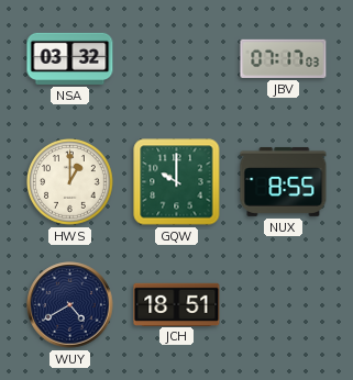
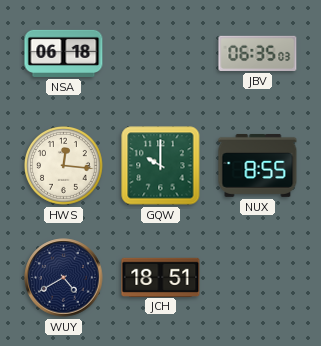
NSA: 03:32 -> 06:18
JBV: 07:17 -> 06:35
HWS: 1:00 -> 12:16
